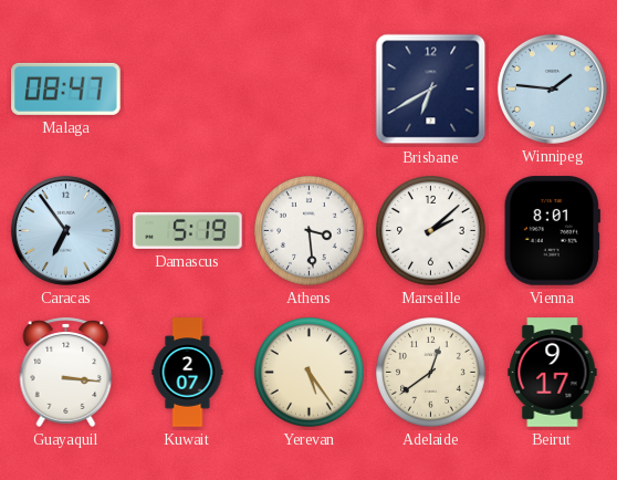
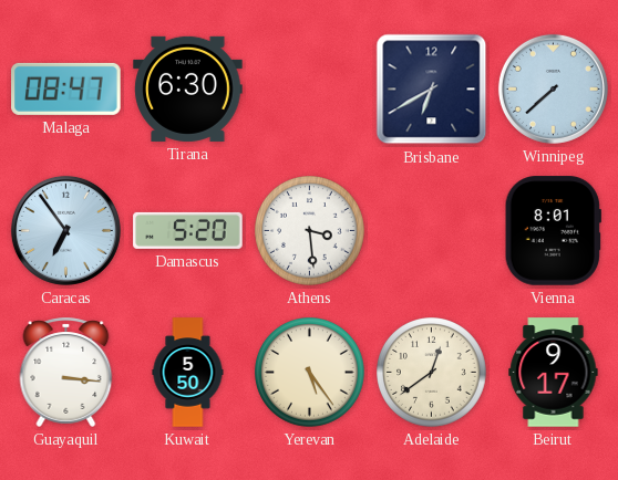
Tirana: none -> 6:30
Winnipeg: 1:46 -> 7:38
Damascus: 5:19 -> 5:20
Marseille: 2:08 -> none
Kuwait: 2:07 -> 5:50
